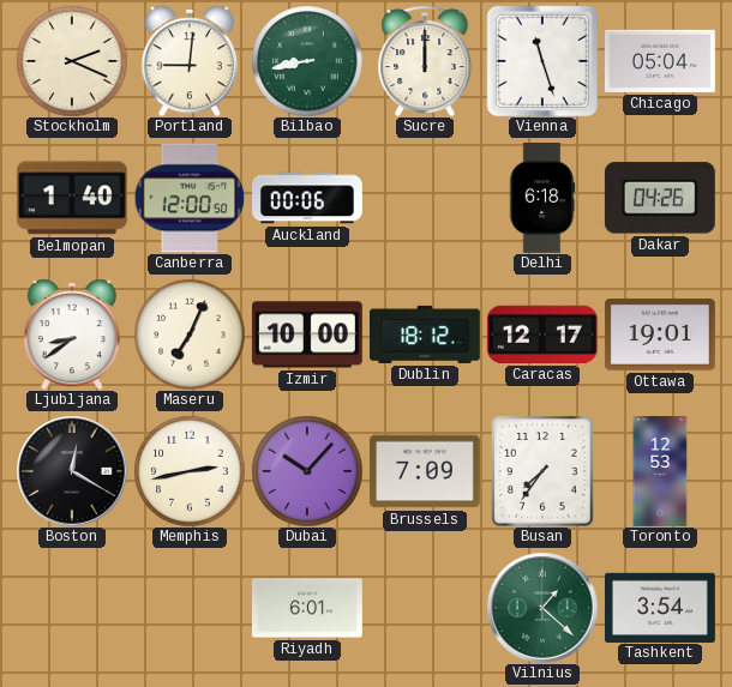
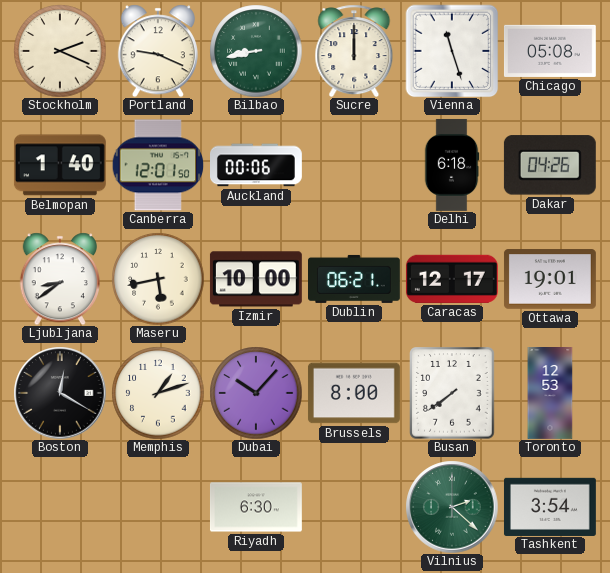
Portland: 9:01 -> 9:19
Chicago: 05:04 -> 05:08
Canberra: 12:00 -> 12:01
Maseru: 7:04 -> 5:43
Dublin: 18:12 -> 06:21
Memphis: 2:43 -> 1:12
Brussels: 7:09 -> 8:00
Busan: 7:36 -> 7:39
Riyadh: 6:01 -> 6:30
Vilnius: 1:22 -> 2:22
